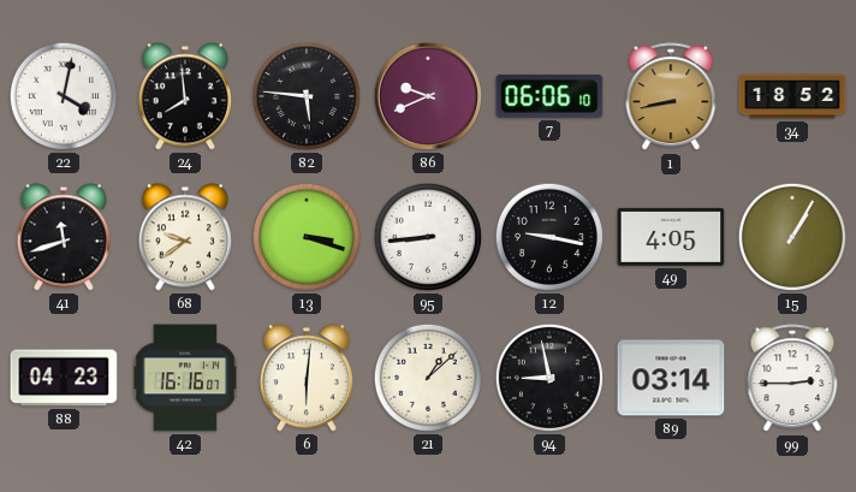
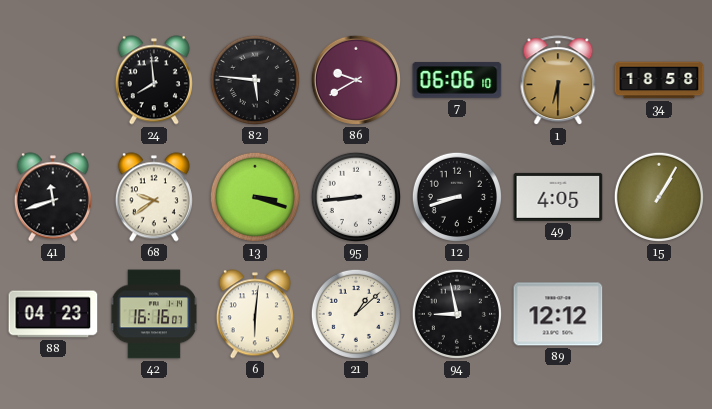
22: 4:02 -> none
86: 9:41 -> 9:40
1: 8:43 -> 6:30
34: 18:52 -> 18:58
12: 9:17 -> 8:42
89: 03:14 -> 12:12
99: 2:45 -> none
